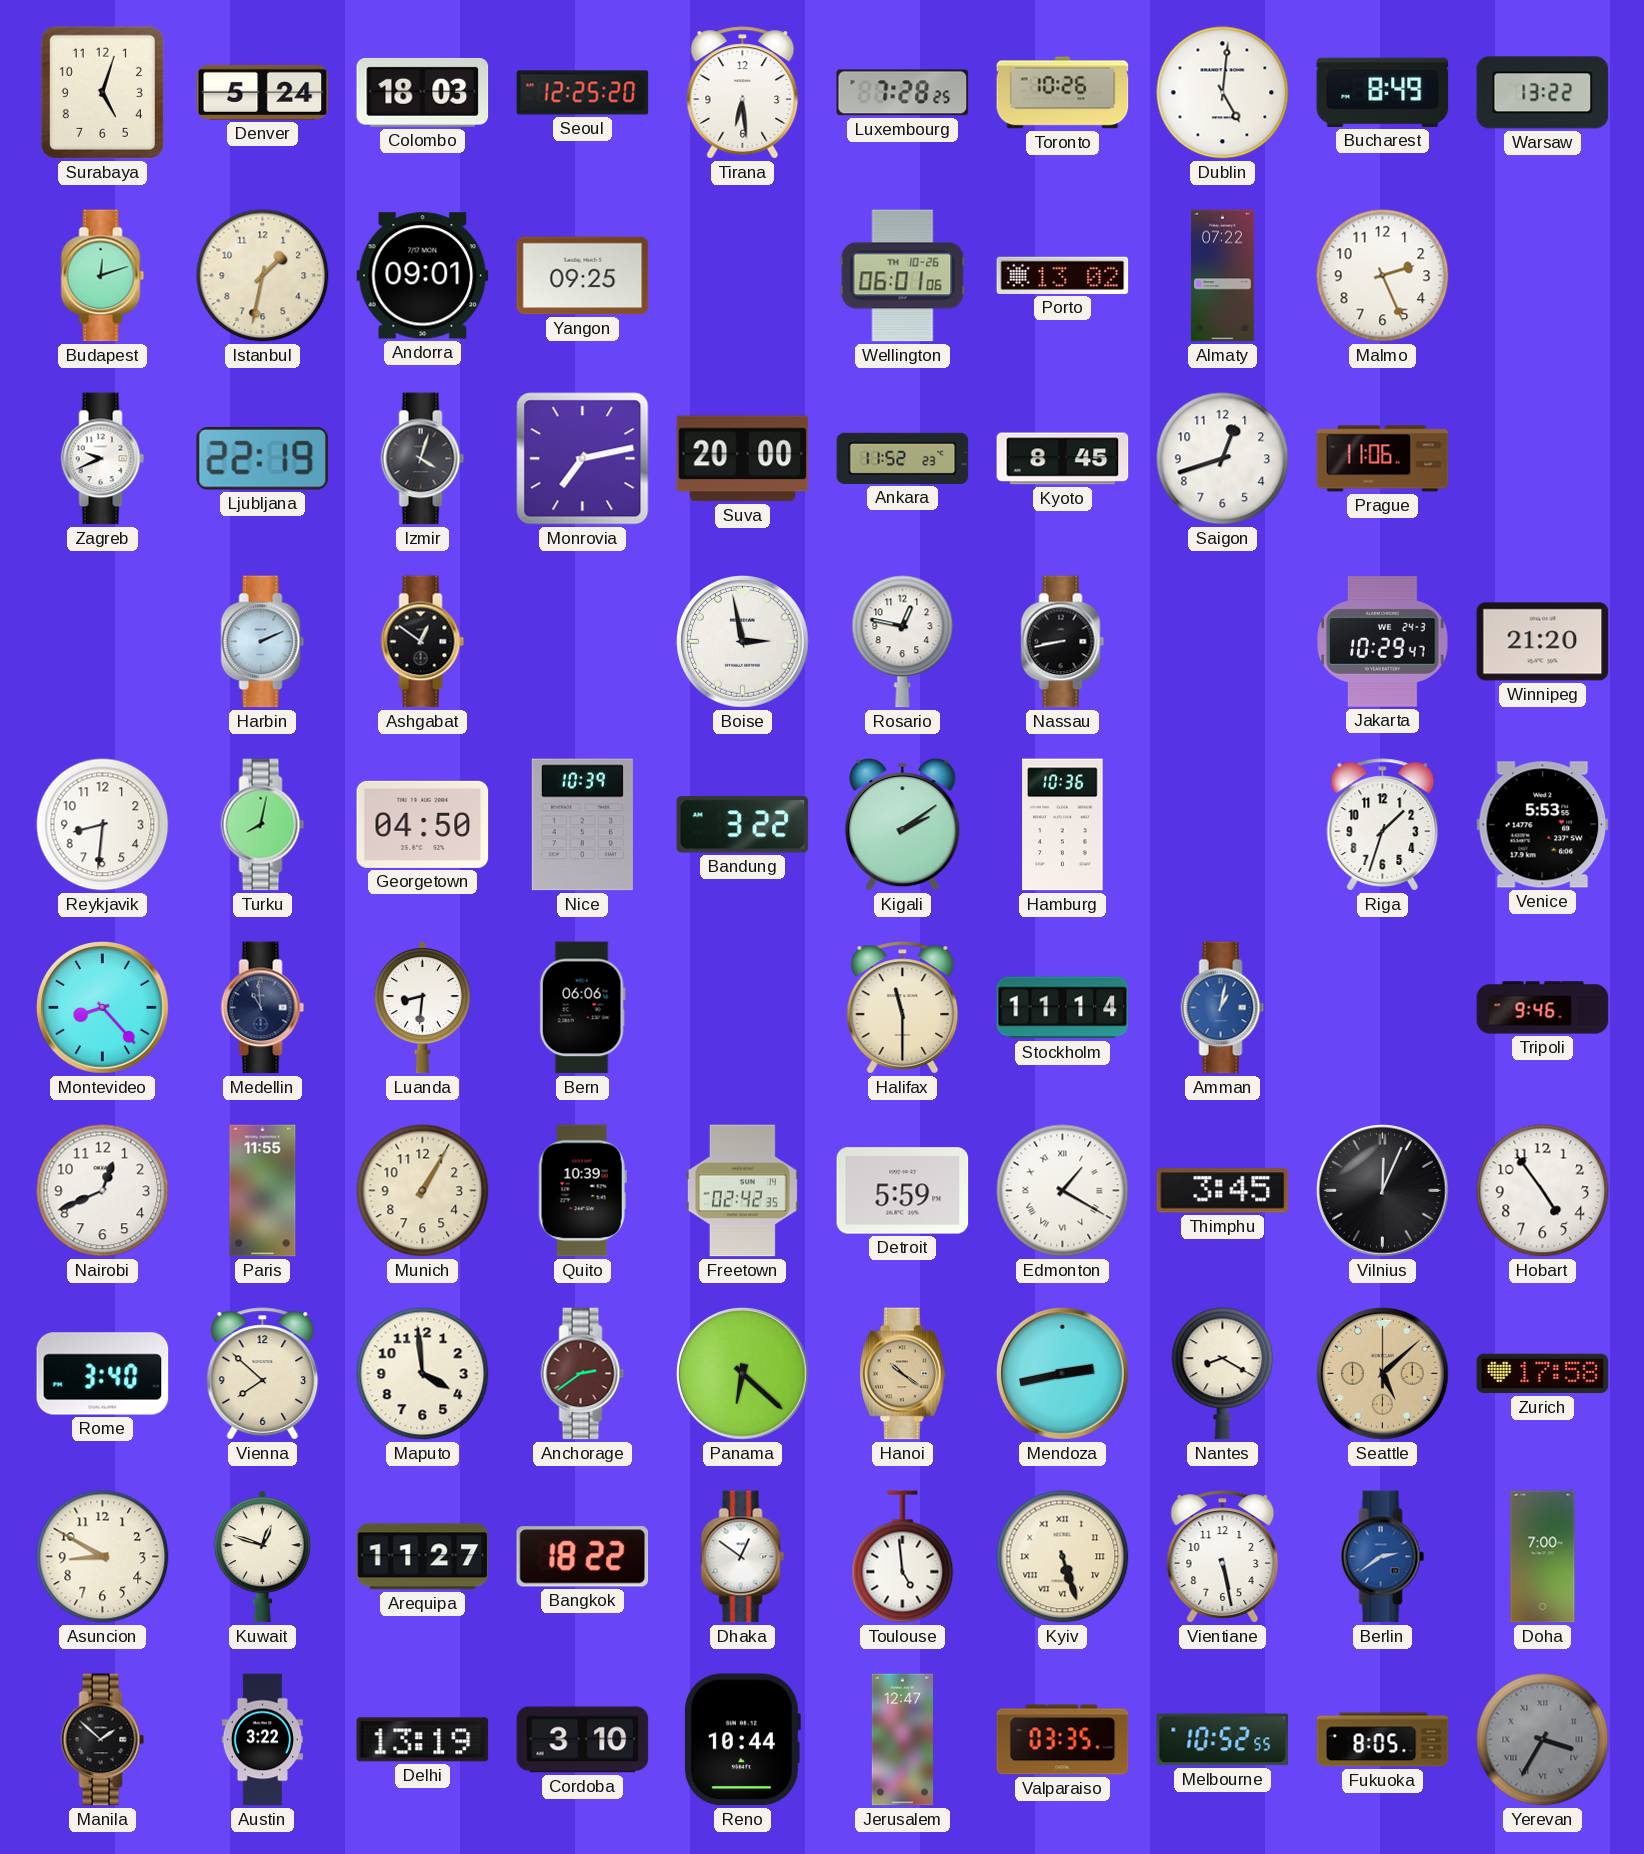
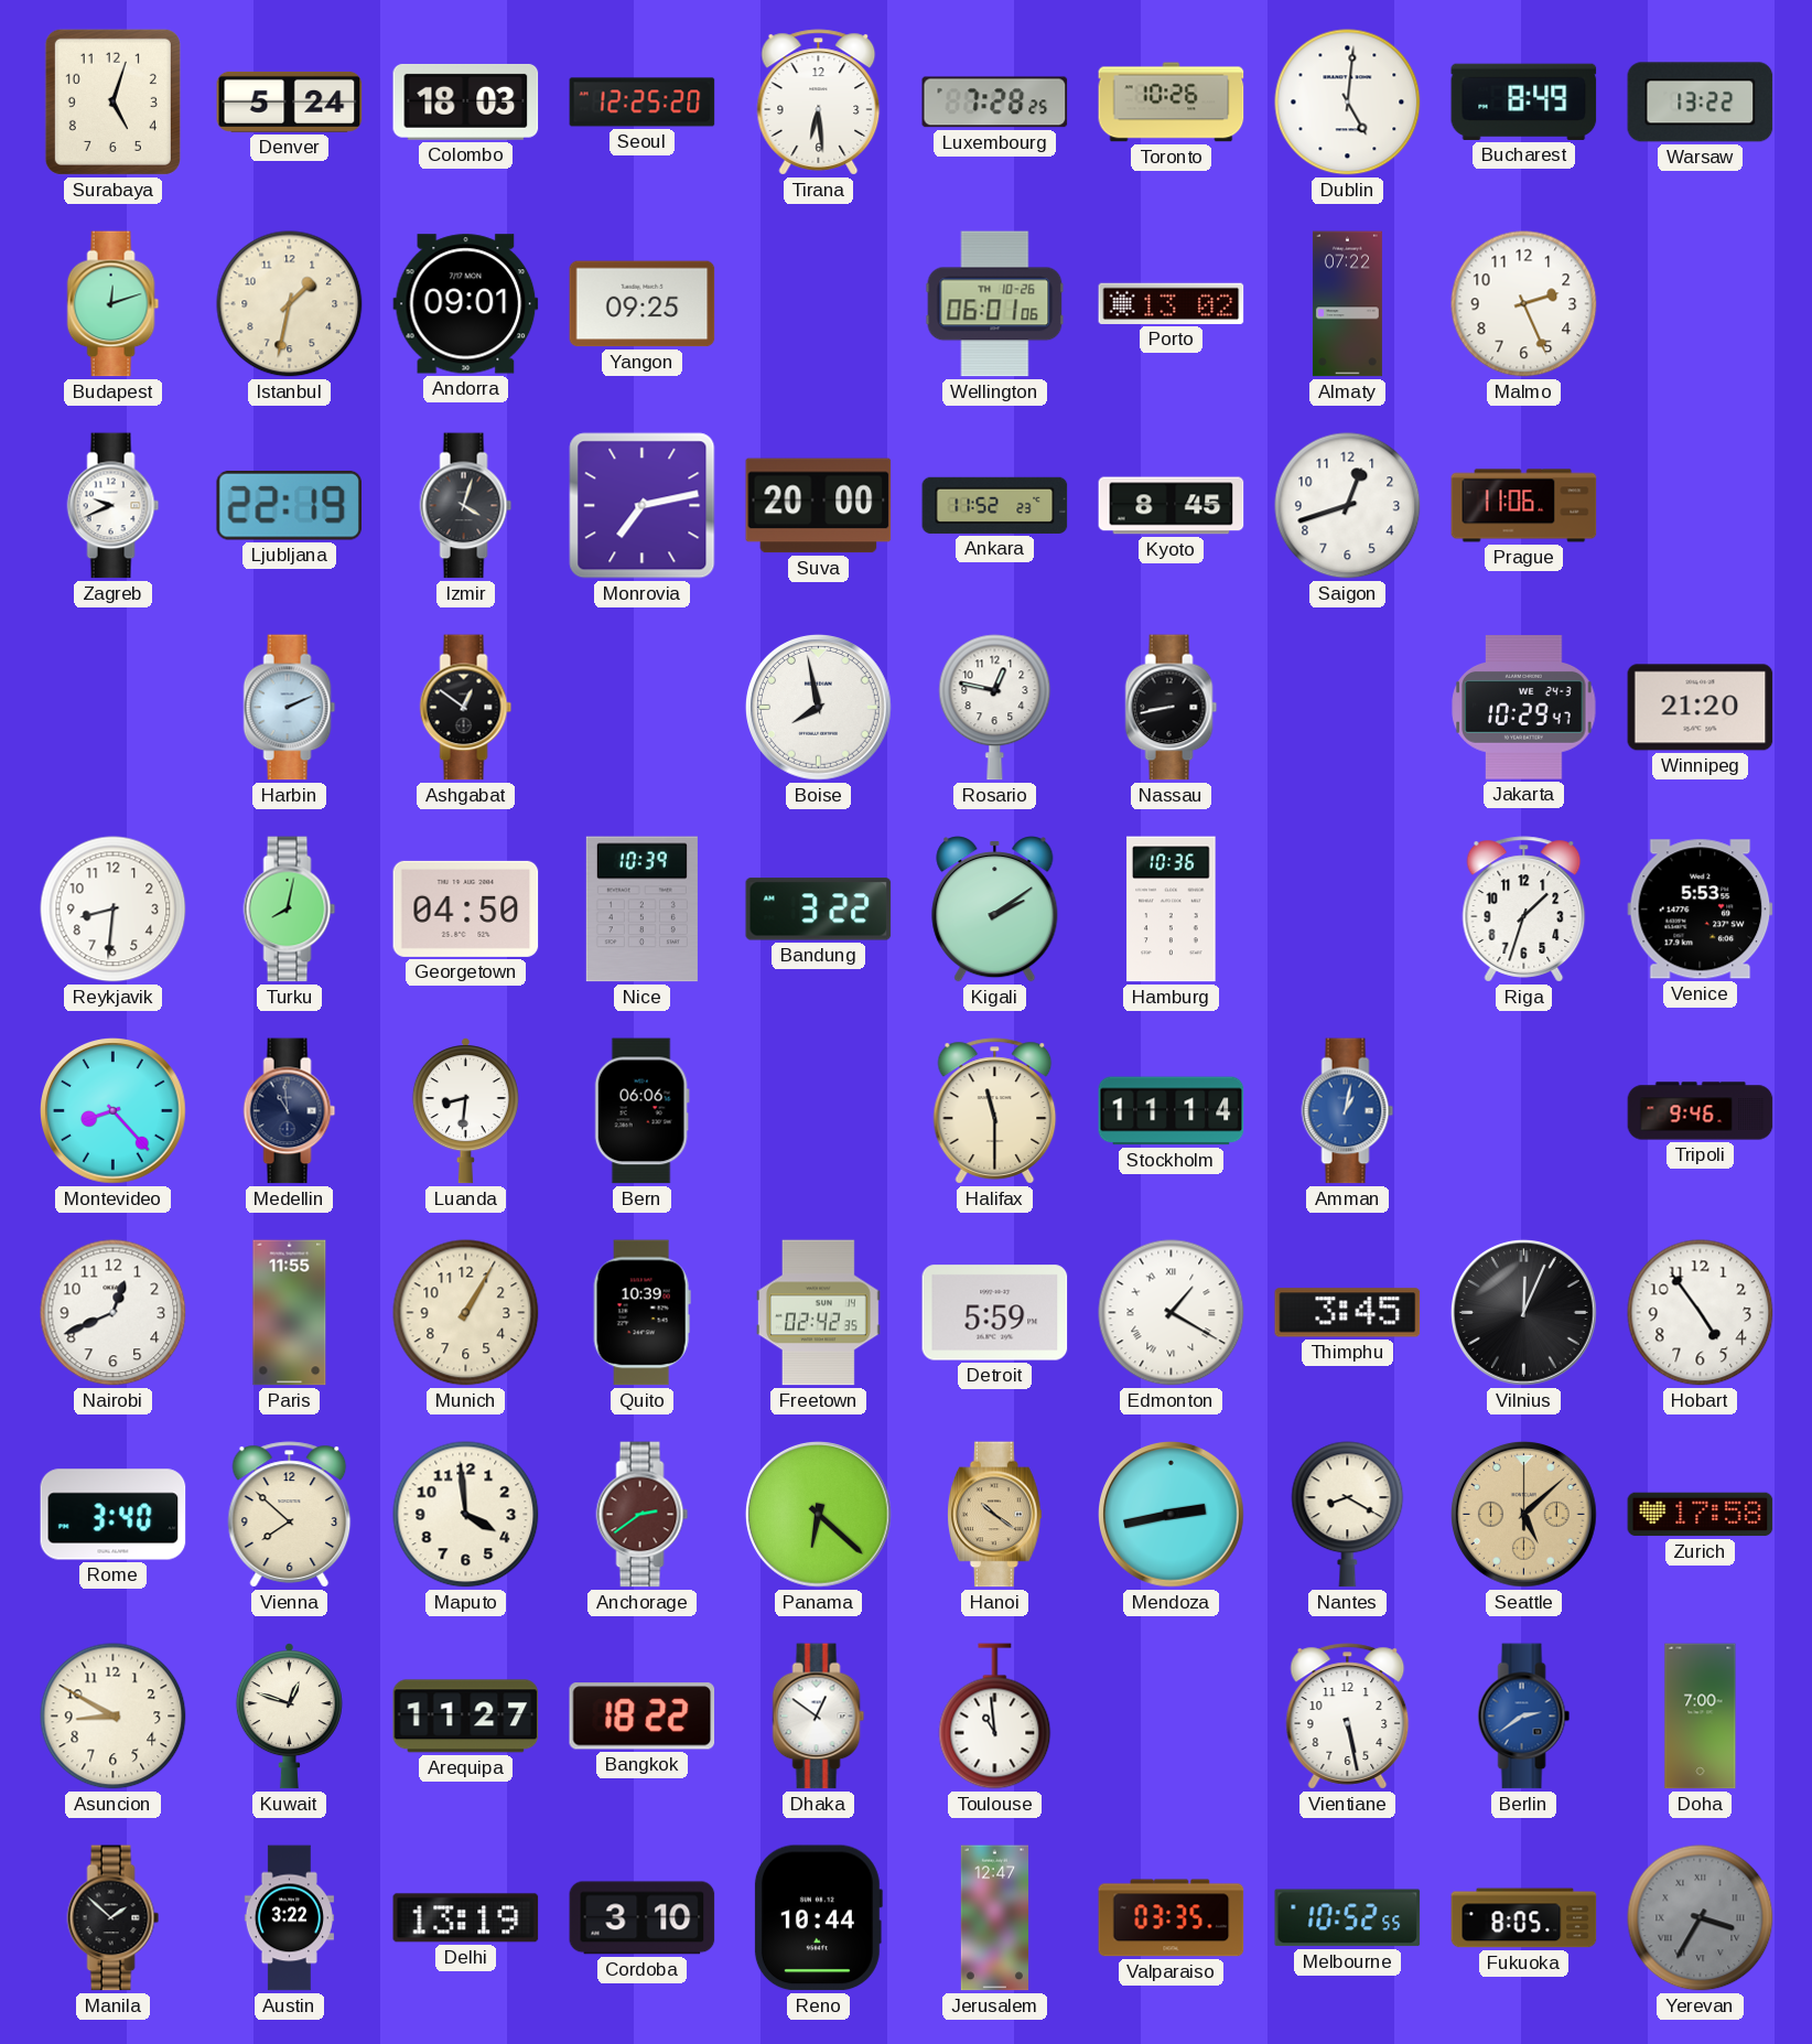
Boise: 2:58 -> 7:58
Toulouse: 4:59 -> 10:59
Kyiv: 5:27 -> none
